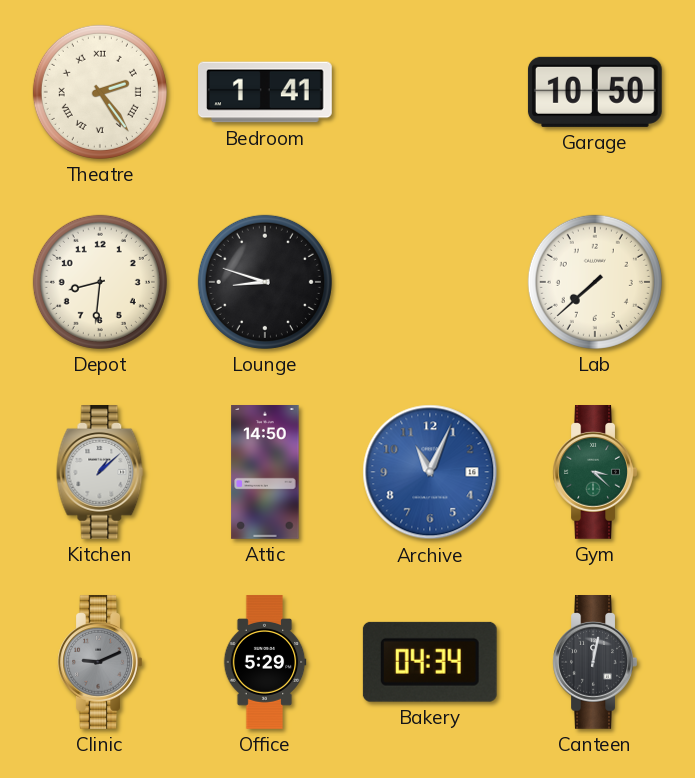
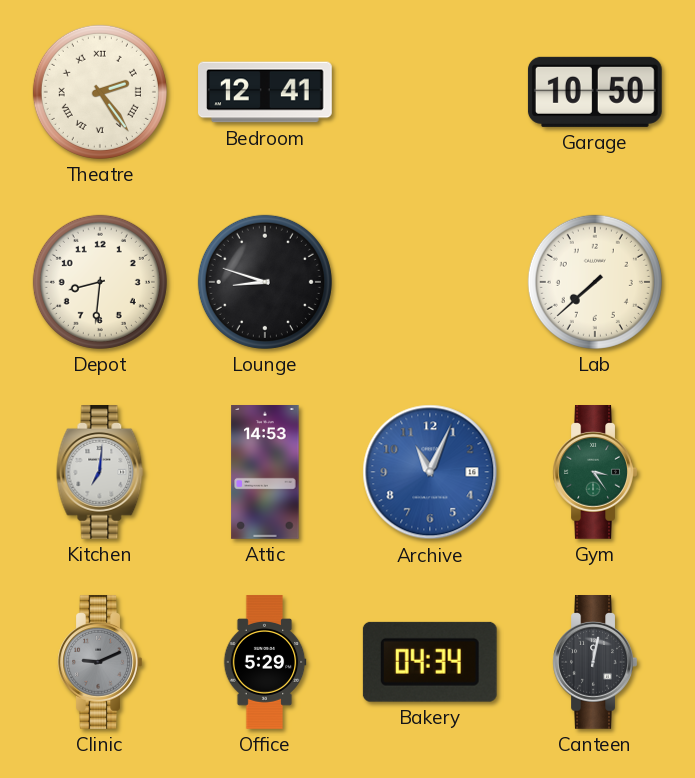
Bedroom: 1:41 -> 12:41
Kitchen: 1:08 -> 7:01
Attic: 14:50 -> 14:53
Gym: 3:22 -> 3:24
